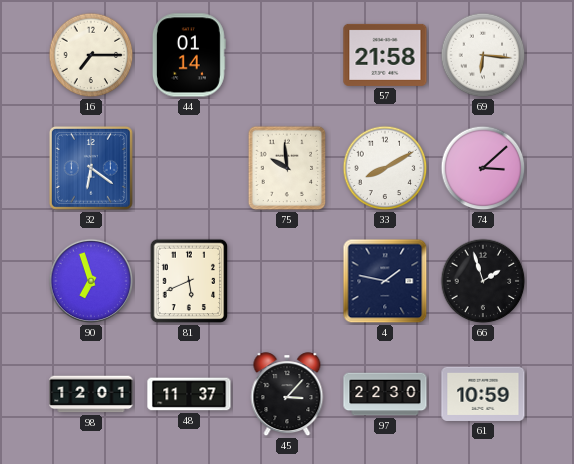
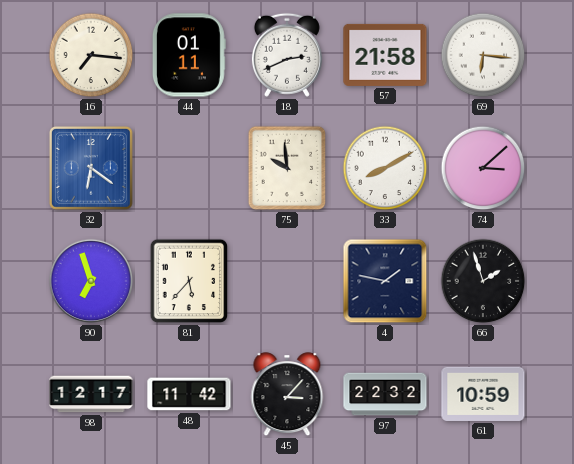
16: 7:15 -> 7:16
44: 01:14 -> 01:11
18: none -> 2:41
81: 5:41 -> 5:37
98: 12:01 -> 12:17
48: 11:37 -> 11:42
97: 22:30 -> 22:32
